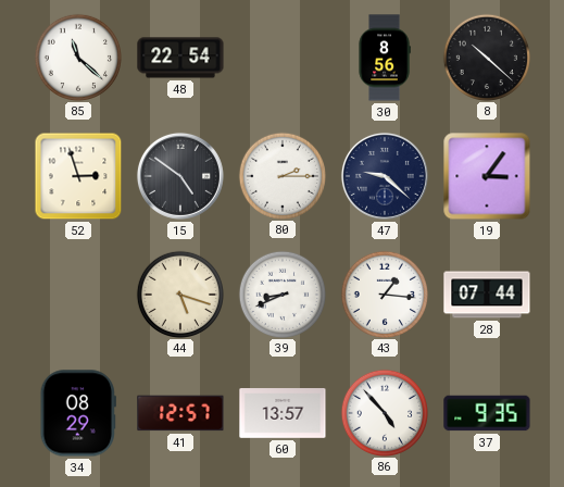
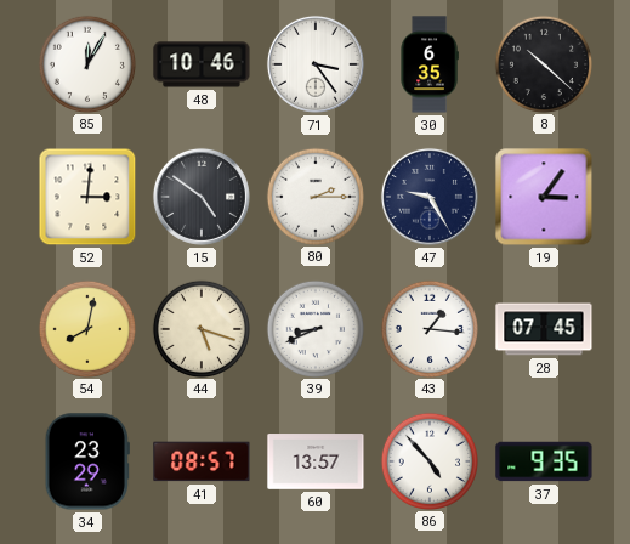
85: 11:22 -> 12:05
48: 22:54 -> 10:46
71: none -> 3:24
30: 8:56 -> 6:35
52: 2:57 -> 3:01
47: 9:22 -> 9:25
54: none -> 8:02
28: 07:44 -> 07:45
34: 08:29 -> 23:29
41: 12:57 -> 08:57
